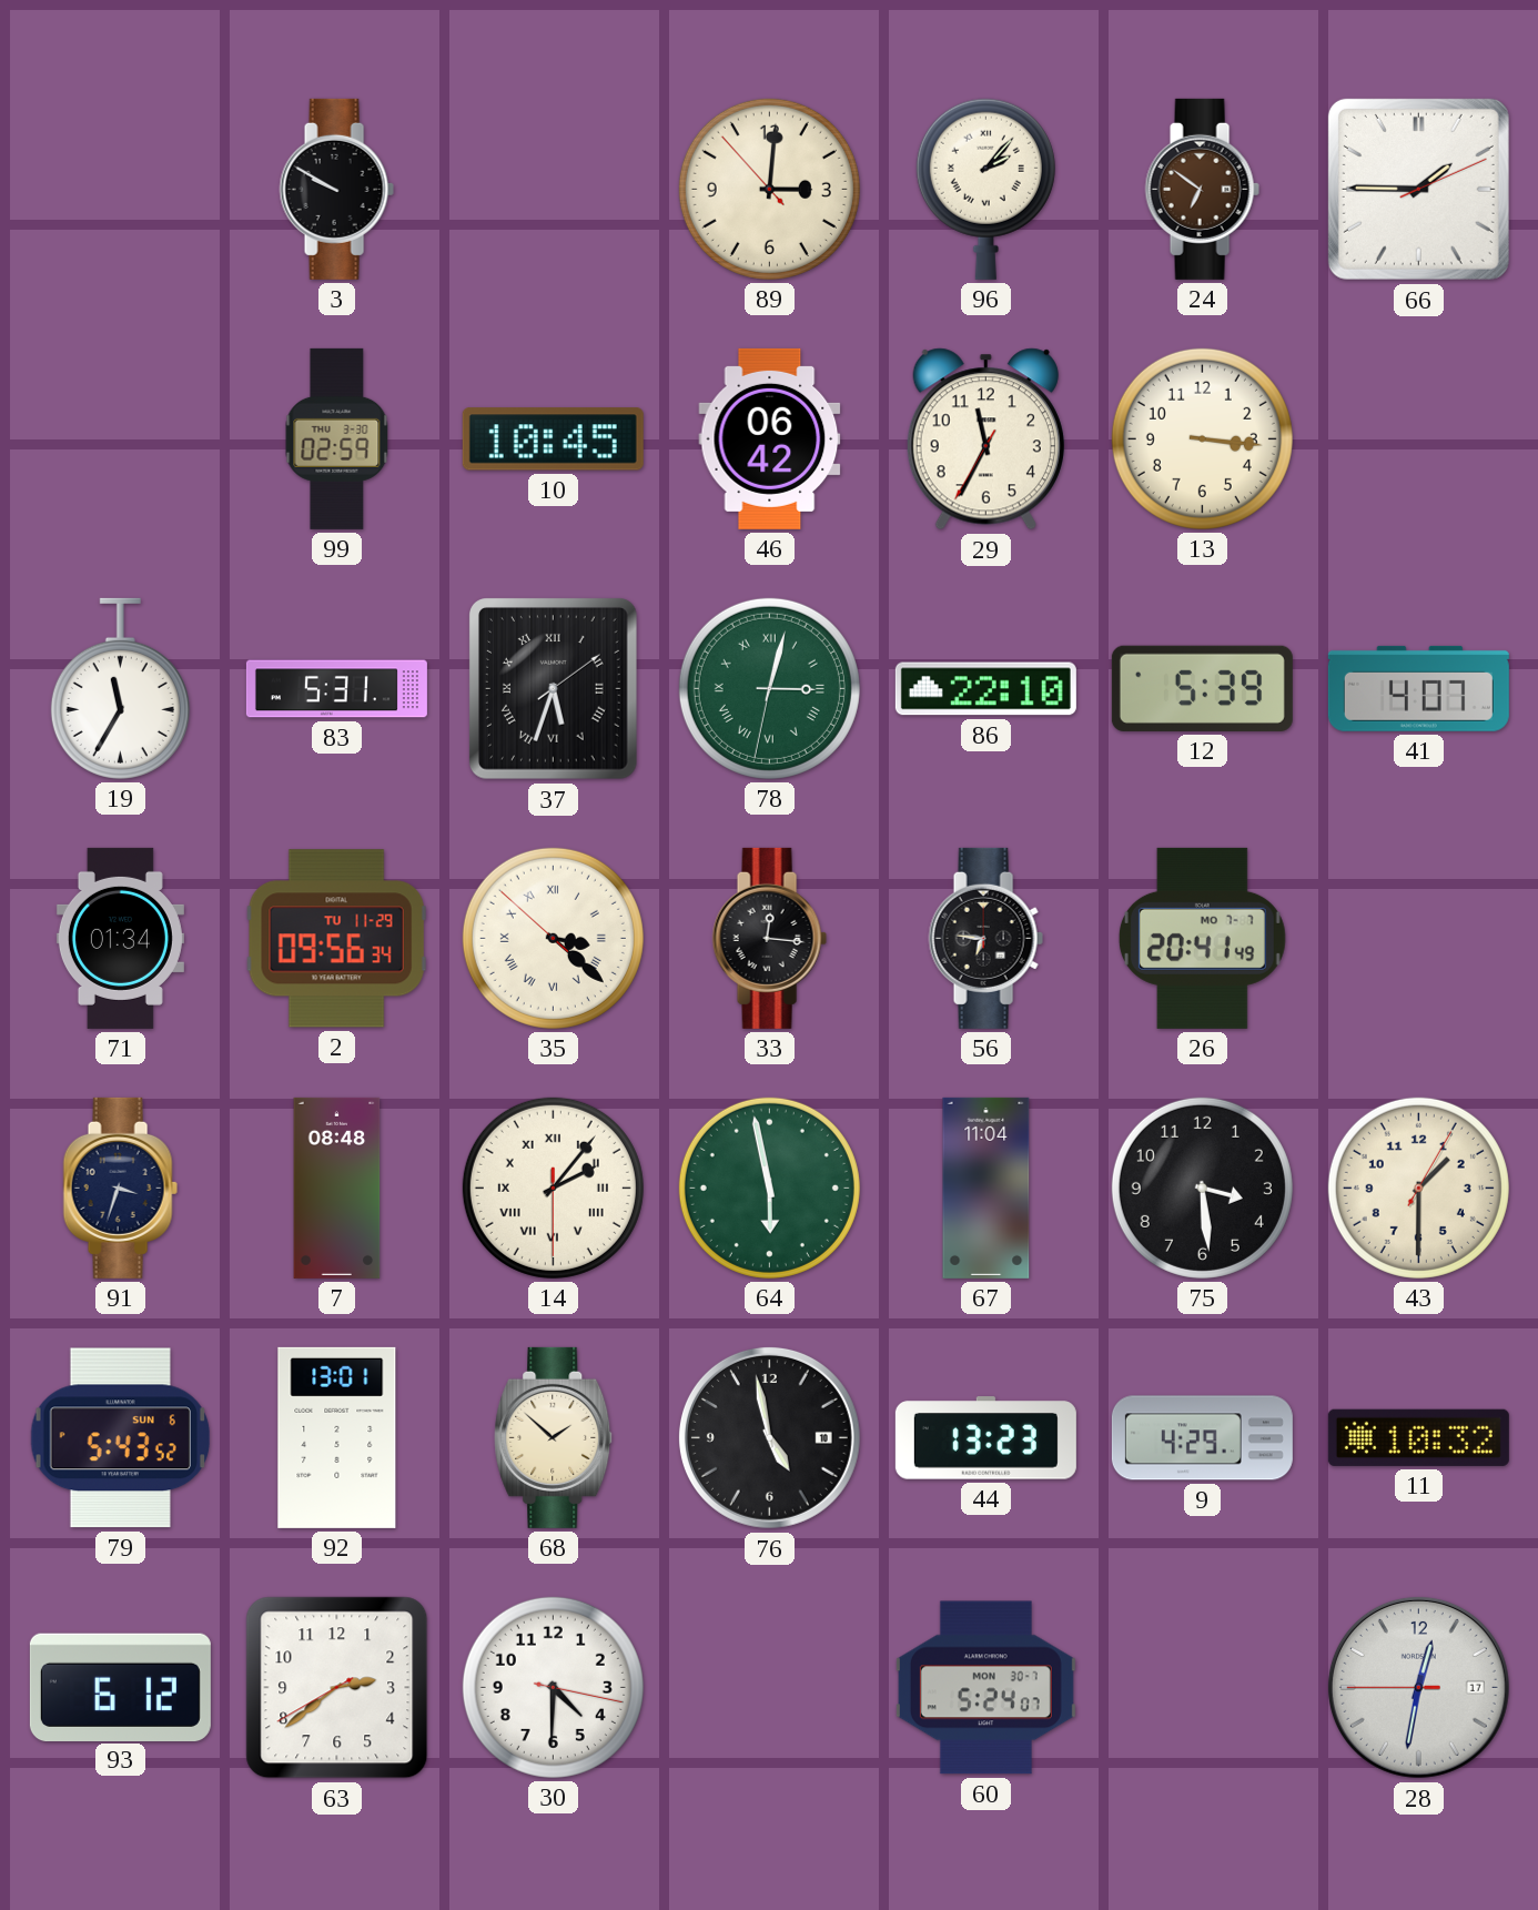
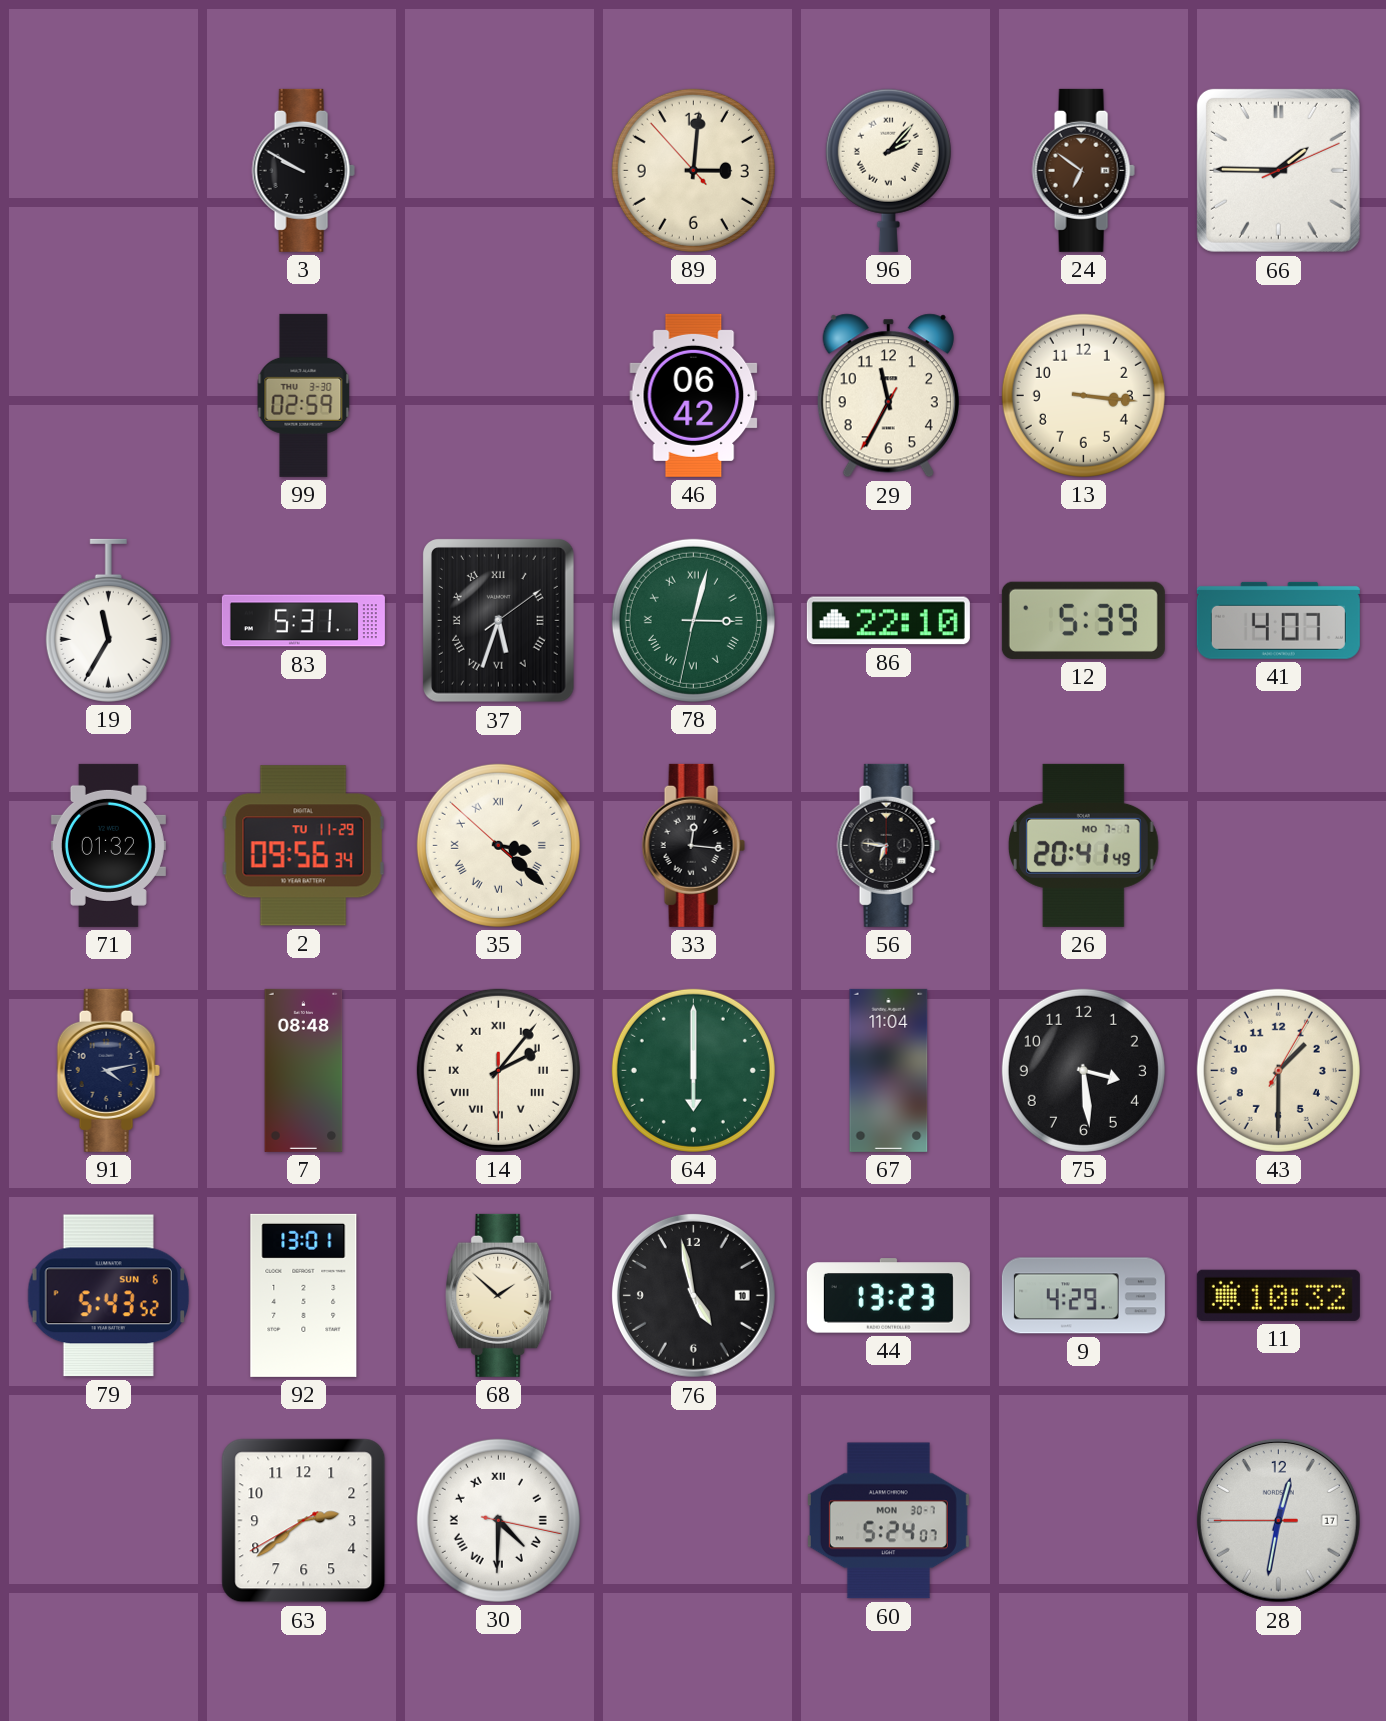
10: 10:45 -> none
71: 01:34 -> 01:32
91: 3:33 -> 4:13
64: 5:58 -> 6:00
93: 6:12 -> none
30 numerals: Arabic -> Roman
